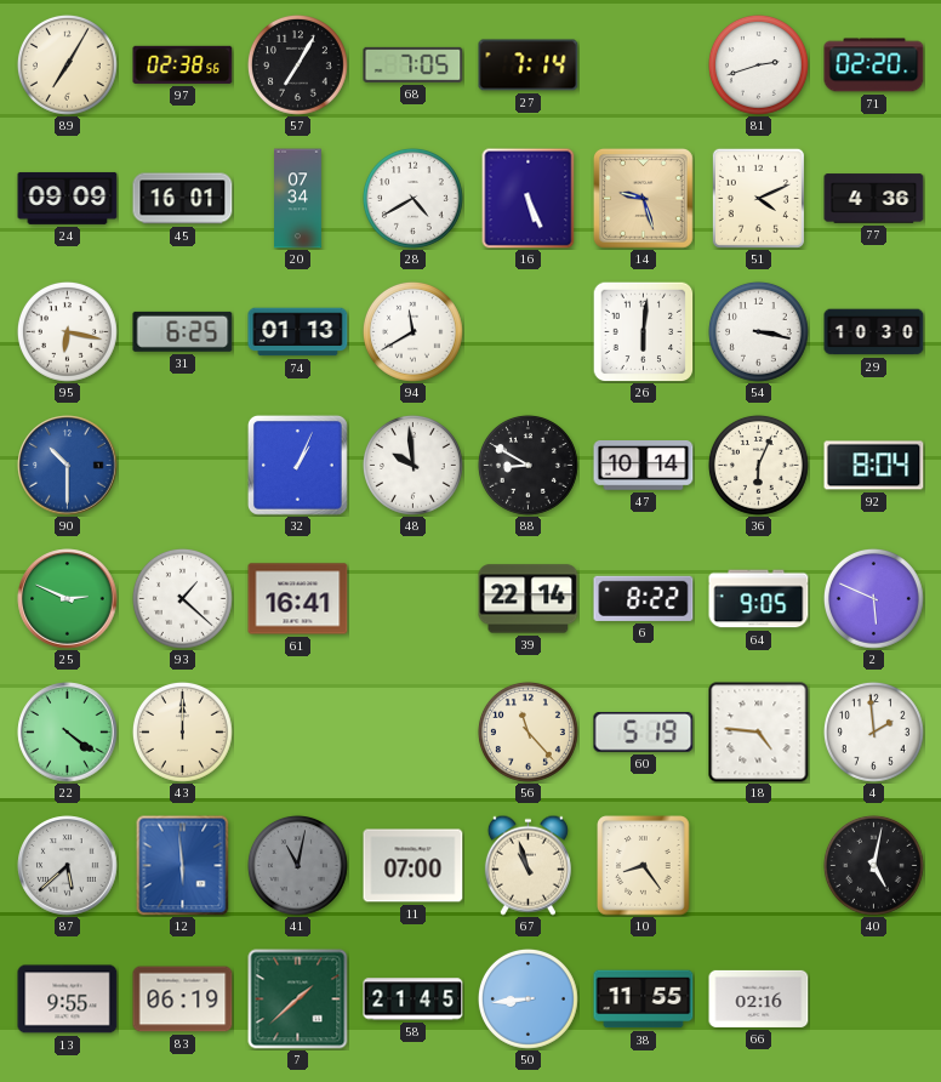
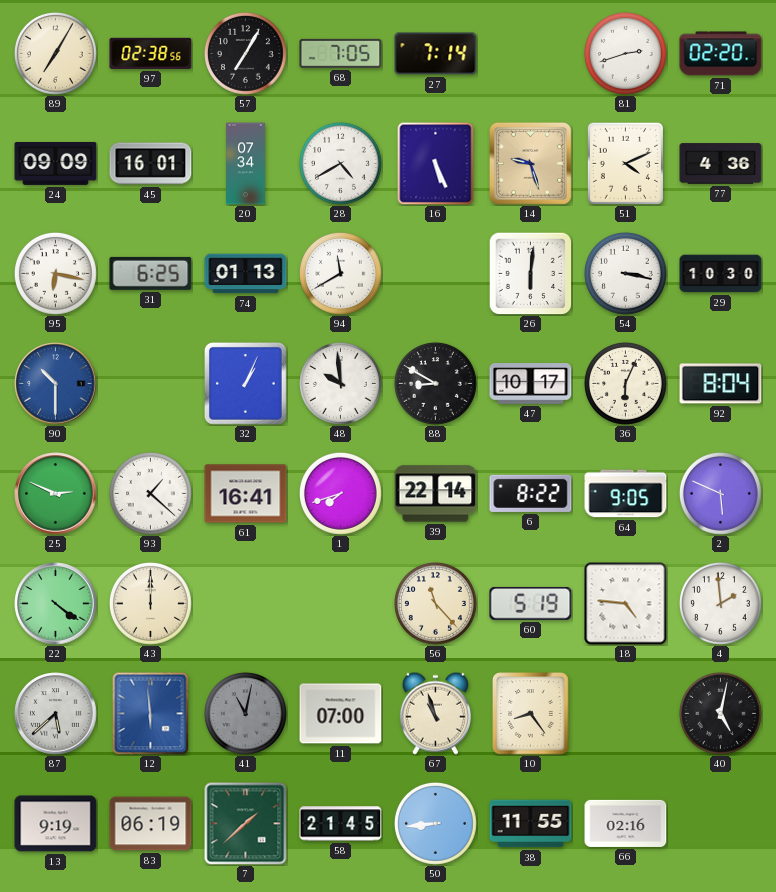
47: 10:14 -> 10:17
1: none -> 7:42
13: 9:55 -> 9:19
